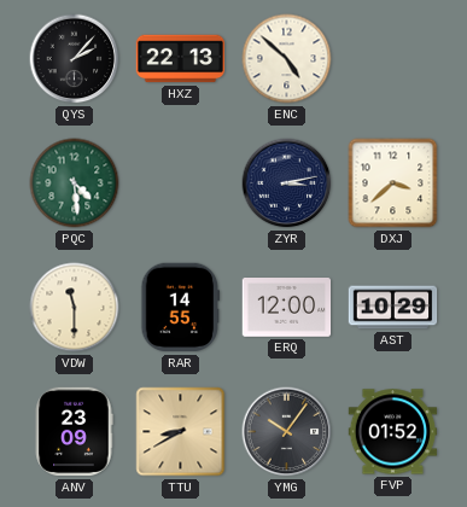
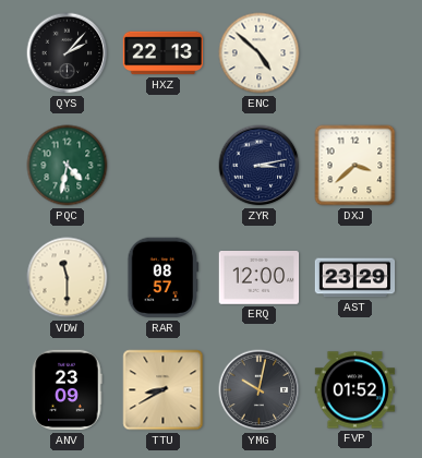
PQC: 4:29 -> 4:32
RAR: 14:55 -> 08:57
AST: 10:29 -> 23:29
YMG: 10:06 -> 10:02
